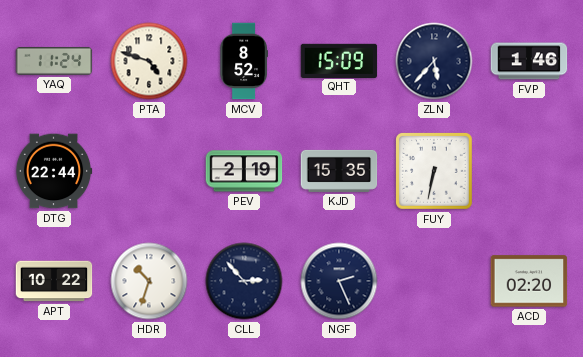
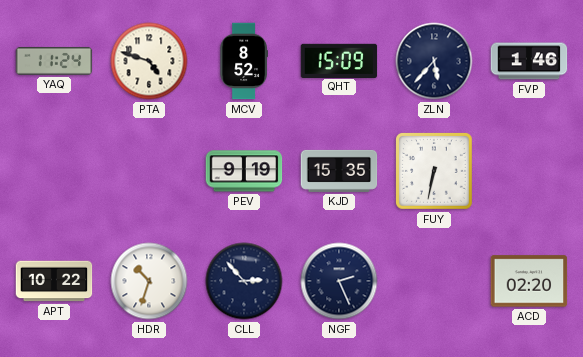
DTG: 22:44 -> none
PEV: 2:19 -> 9:19
